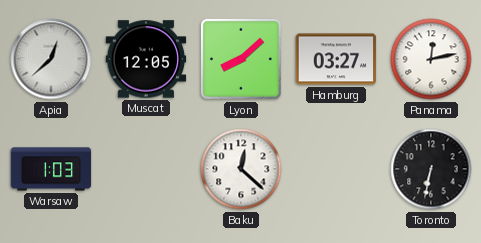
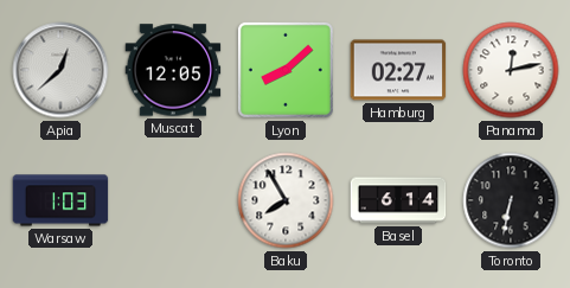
Hamburg: 03:27 -> 02:27
Baku: 12:22 -> 7:55
Basel: none -> 6:14
